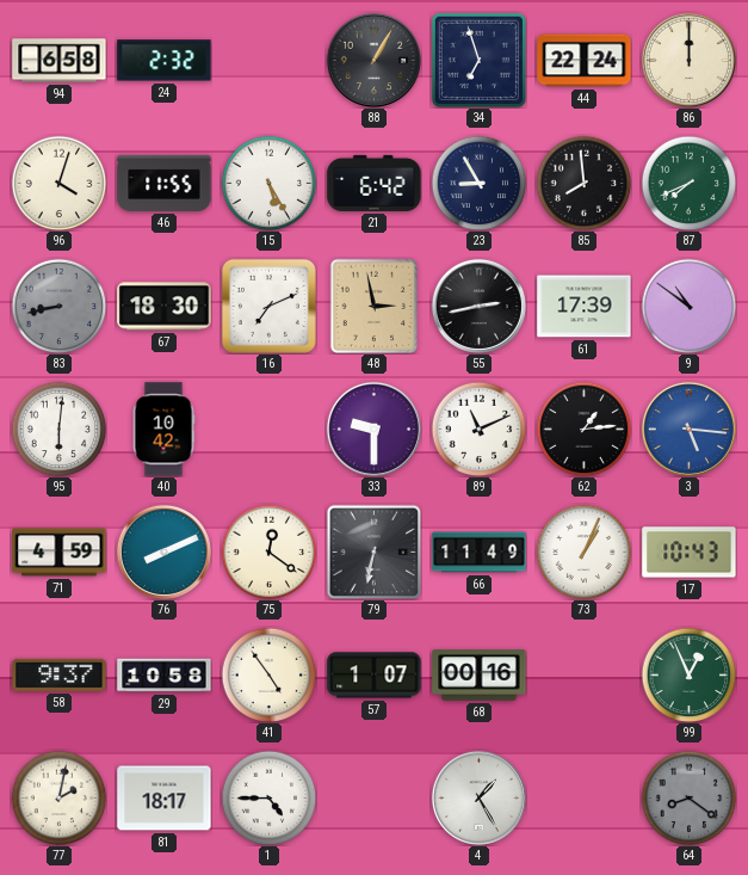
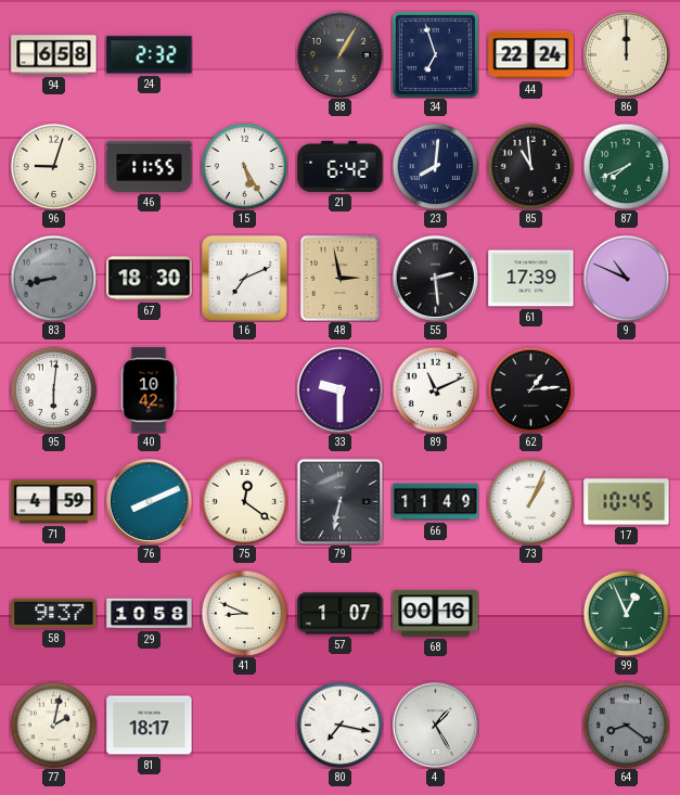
96: 4:03 -> 9:03
23: 8:55 -> 8:01
85: 7:59 -> 10:59
55: 2:43 -> 2:29
9: 10:51 -> 10:49
3: 5:16 -> none
17: 10:43 -> 10:45
41: 4:54 -> 8:49
1: 4:45 -> none
80: none -> 7:17
